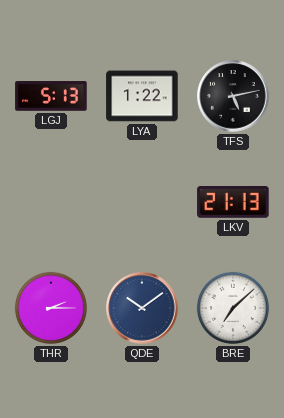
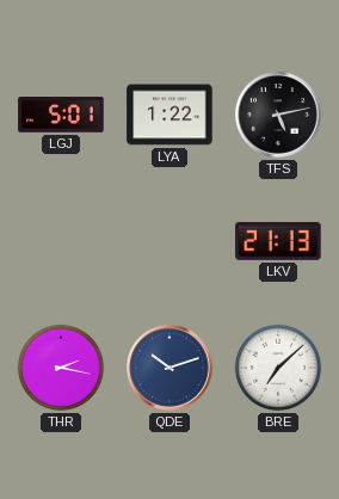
LGJ: 5:13 -> 5:01
THR: 2:15 -> 2:17
QDE: 10:09 -> 10:12
